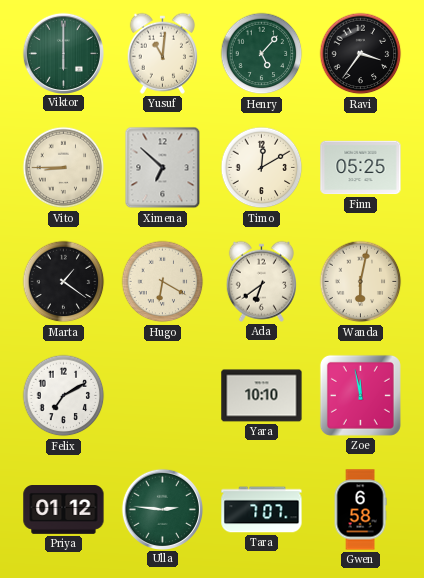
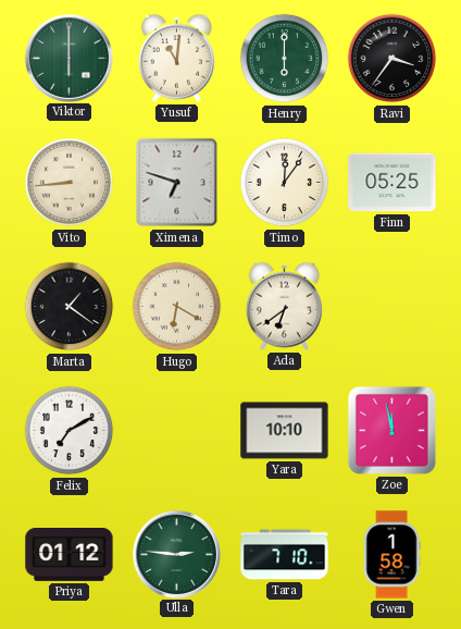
Henry: 5:07 -> 6:00
Vito: 8:45 -> 8:44
Ximena: 6:52 -> 6:48
Timo: 12:10 -> 12:06
Wanda: 6:02 -> none
Tara: 7:07 -> 7:10
Gwen: 6:58 -> 1:58
